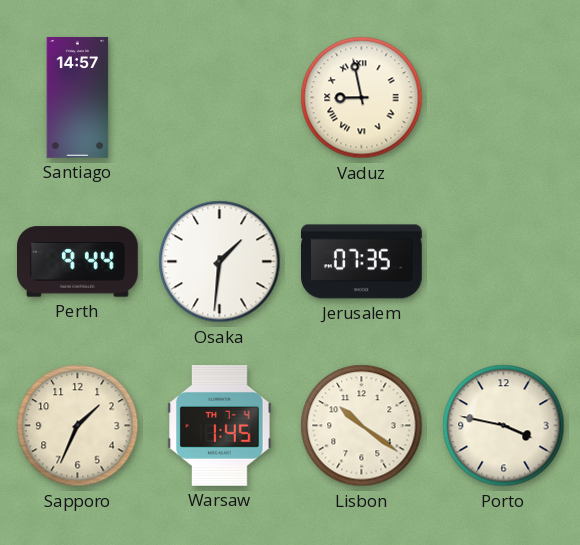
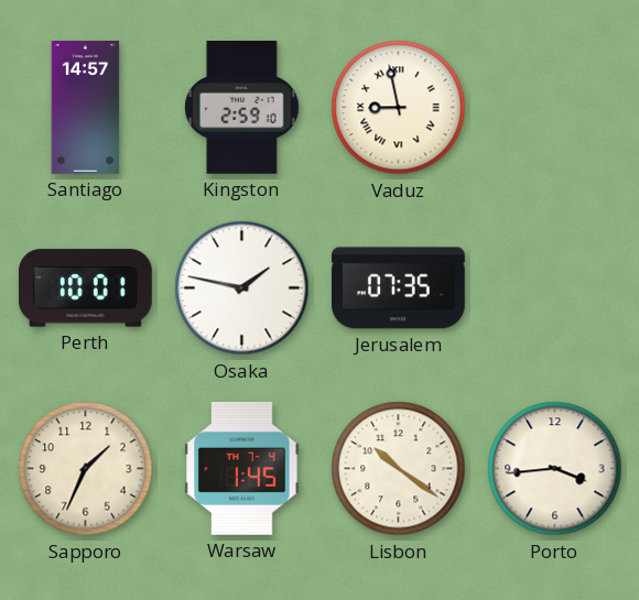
Kingston: none -> 2:59
Perth: 9:44 -> 10:01
Osaka: 1:31 -> 1:47
Porto: 3:47 -> 3:44
